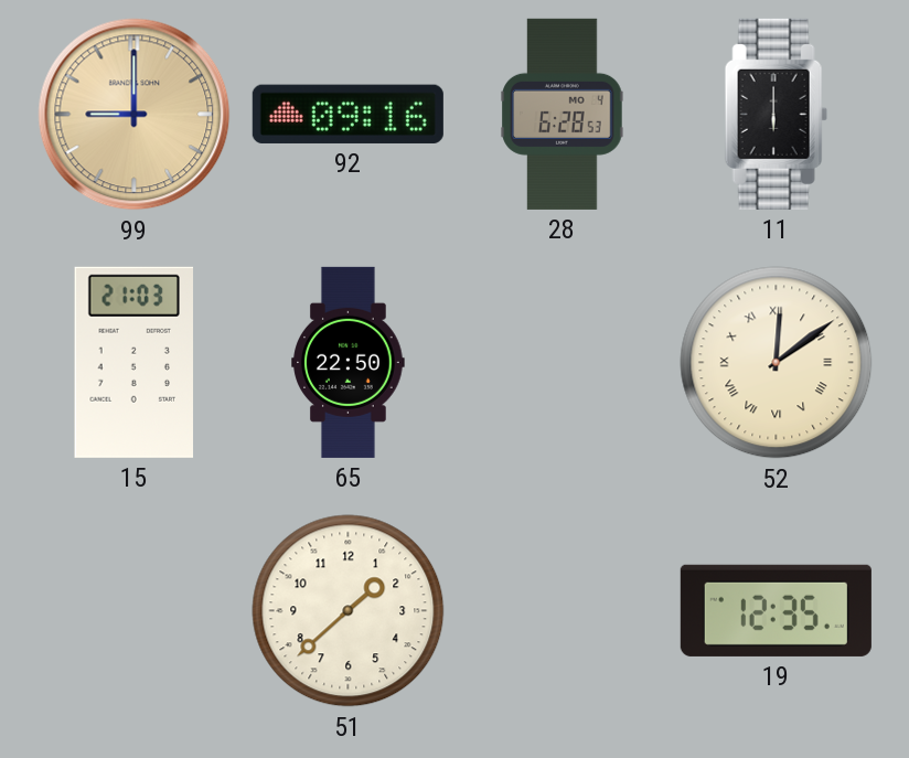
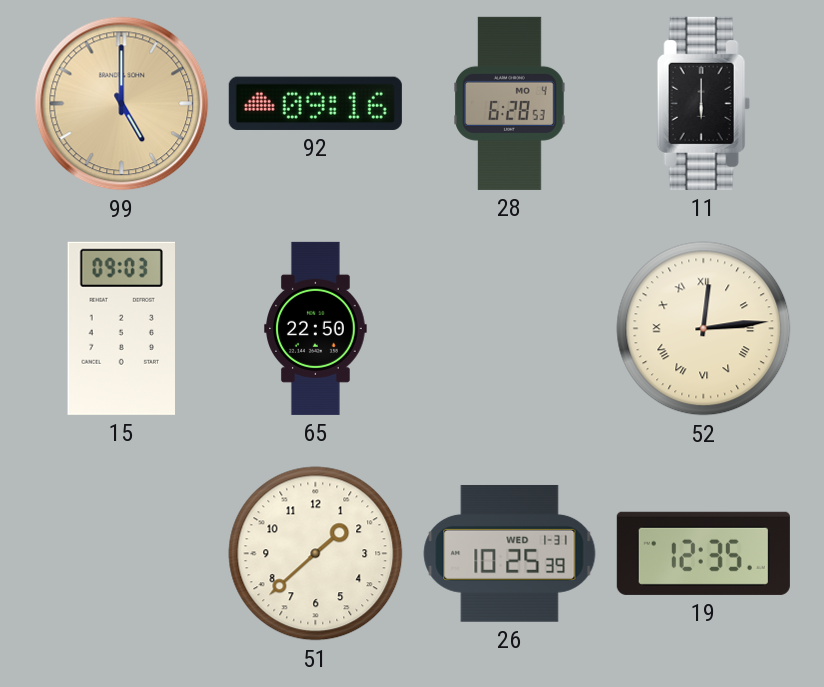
99: 9:00 -> 5:00
15: 21:03 -> 09:03
52: 12:09 -> 12:14
26: none -> 10:25
